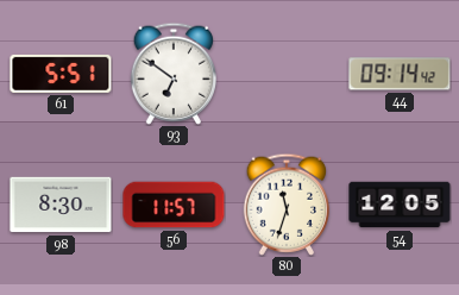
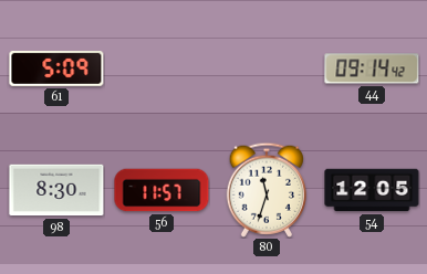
61: 5:51 -> 5:09
93: 6:51 -> none
